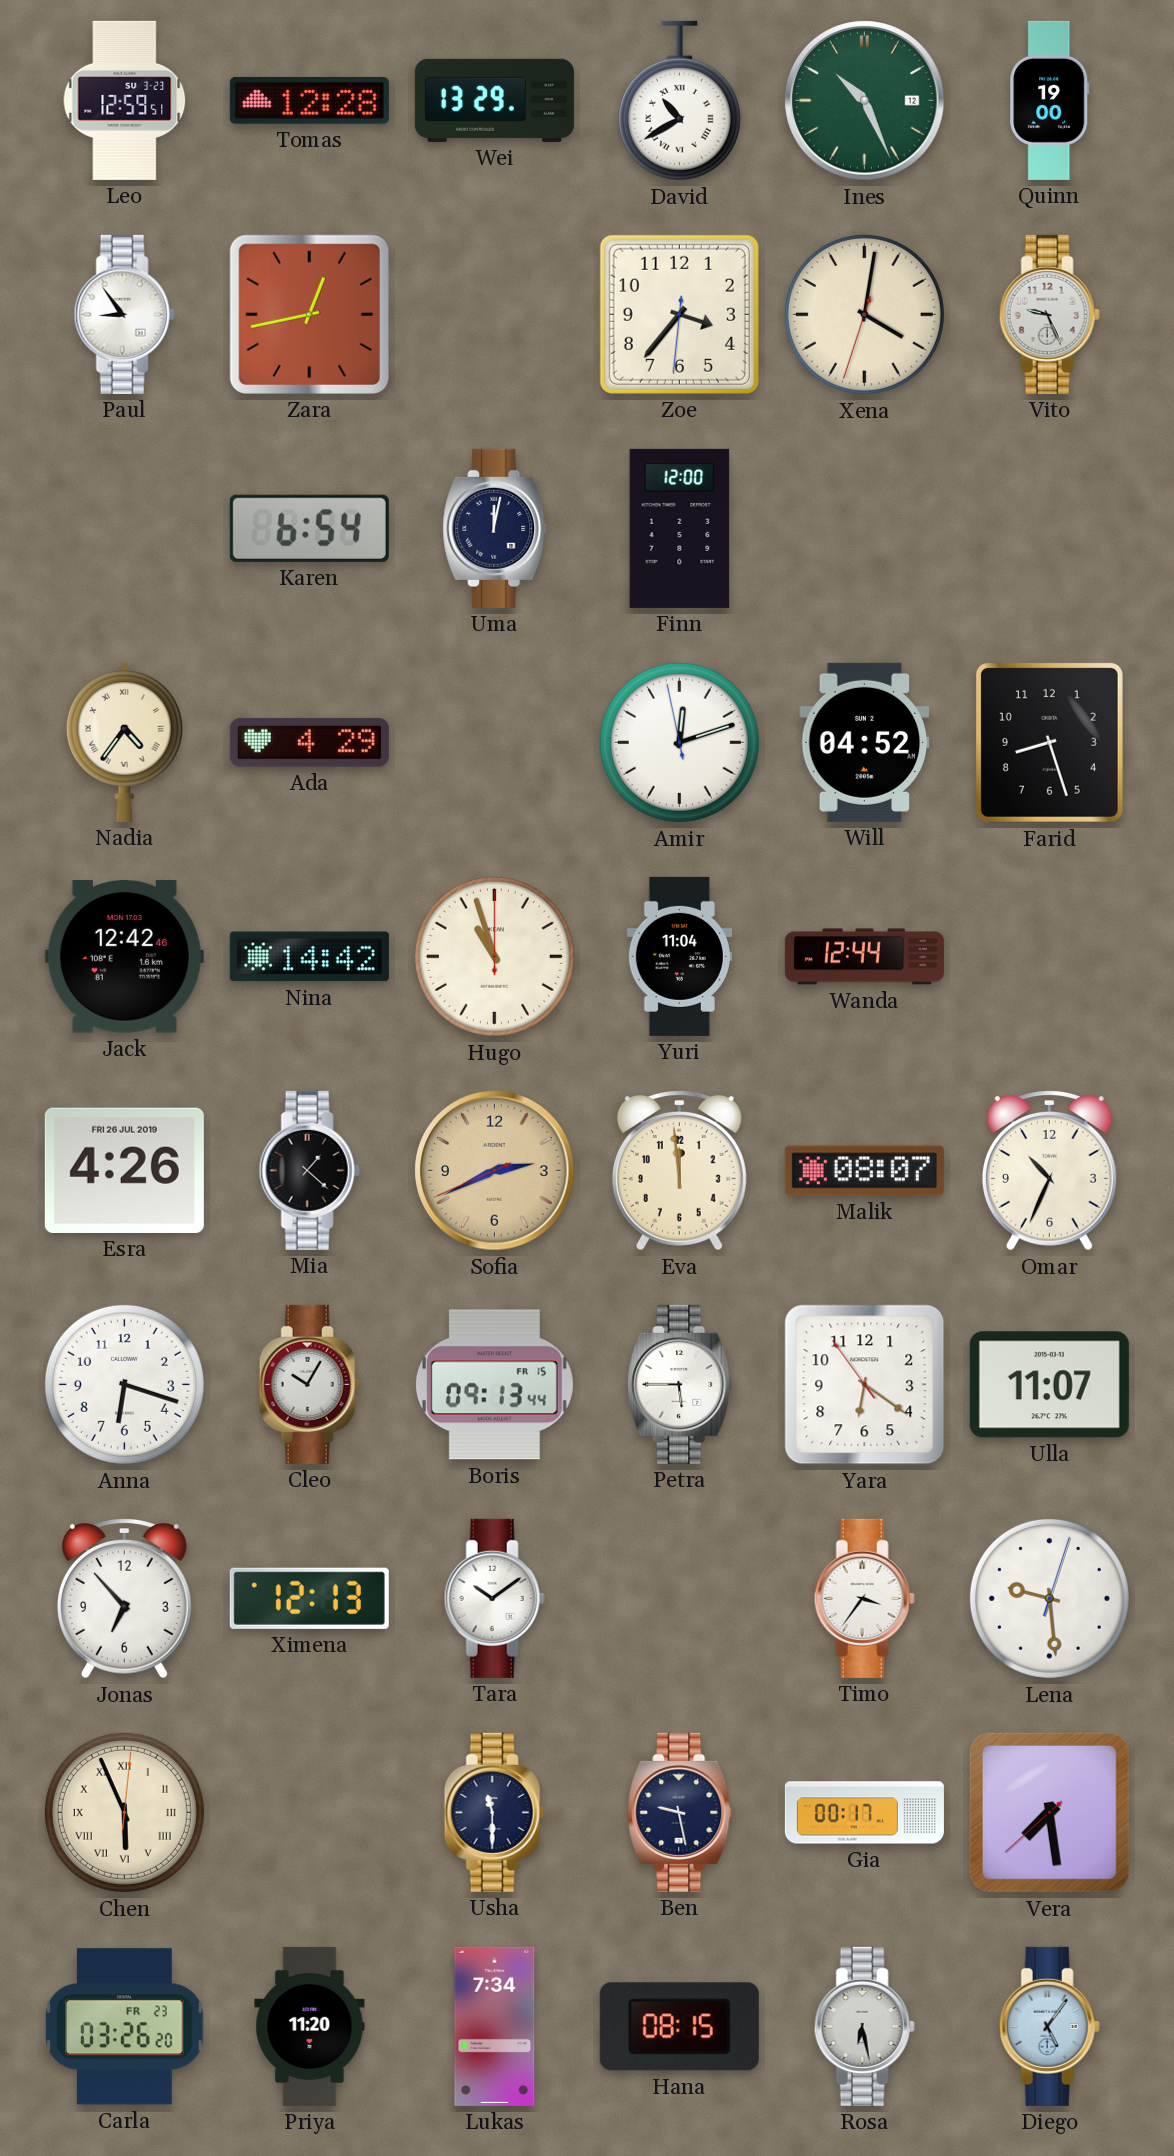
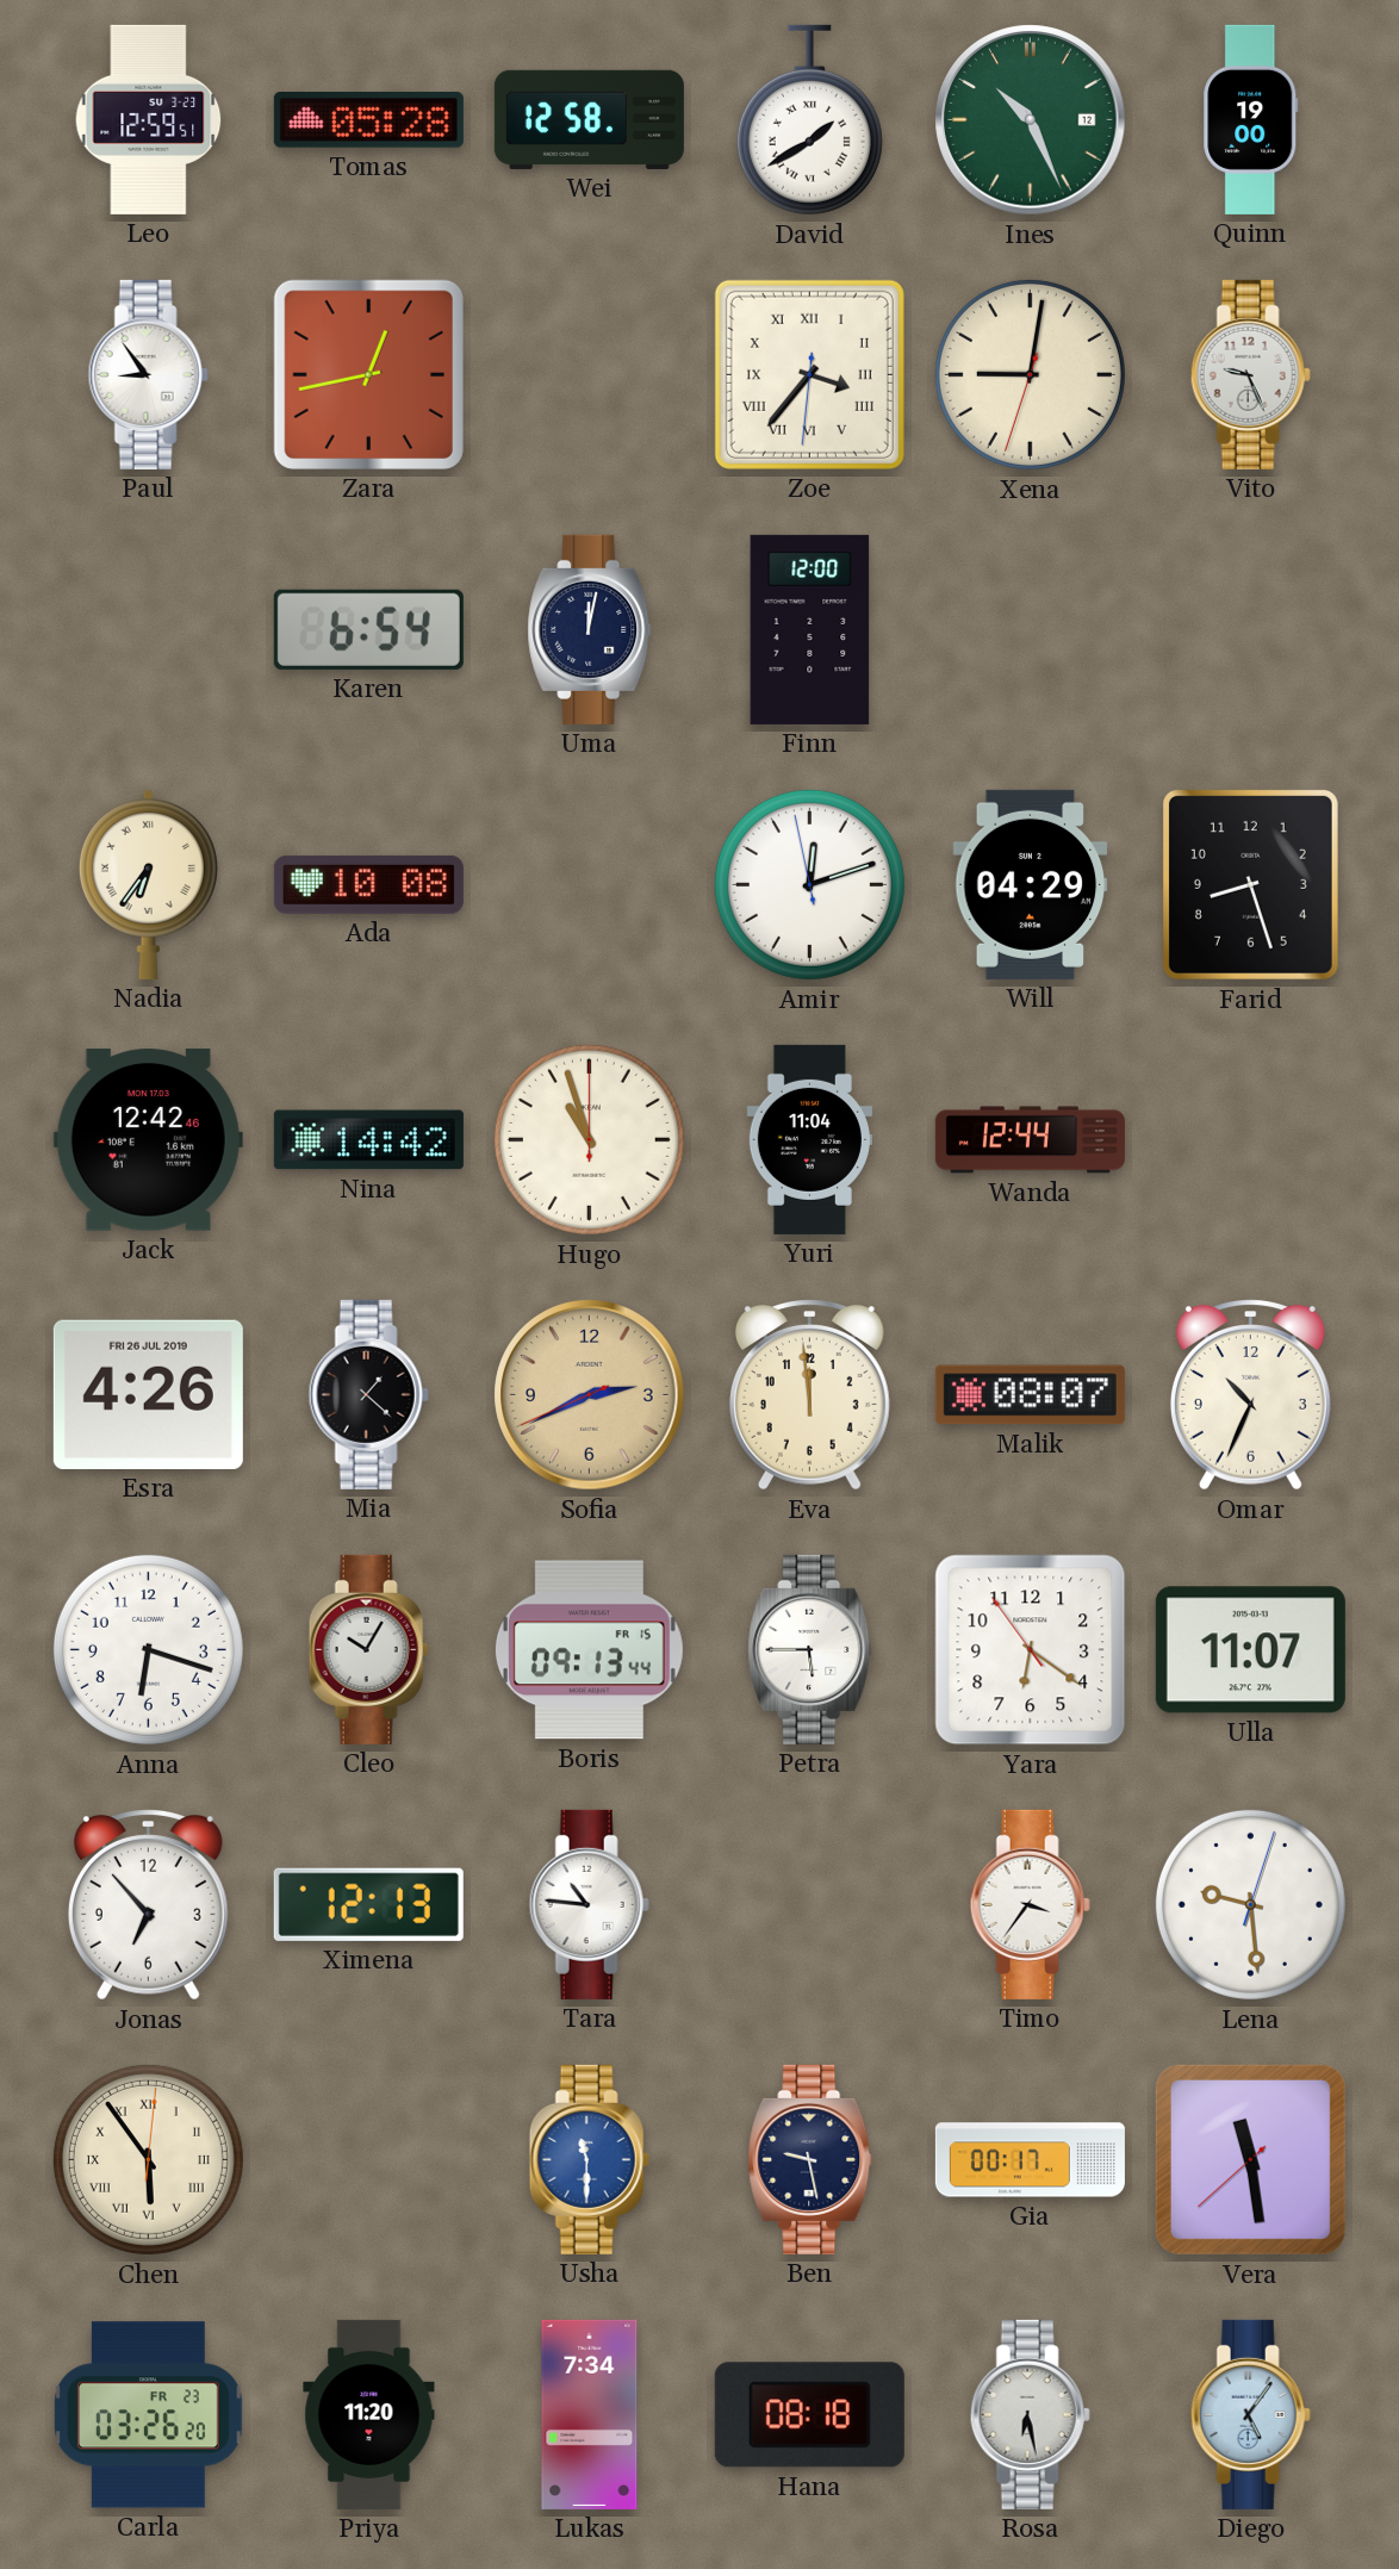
Tomas: 12:28 -> 05:28
Wei: 13:29 -> 12:58
David: 10:40 -> 1:40
Zoe numerals: Arabic -> Roman
Xena: 4:01 -> 9:01
Nadia: 4:36 -> 6:36
Ada: 4:29 -> 10:08
Will: 04:52 -> 04:29
Tara: 10:09 -> 10:46
Chen: 5:56 -> 5:54
Usha dial: navy -> blue
Vera: 7:28 -> 11:28
Hana: 08:15 -> 08:18
